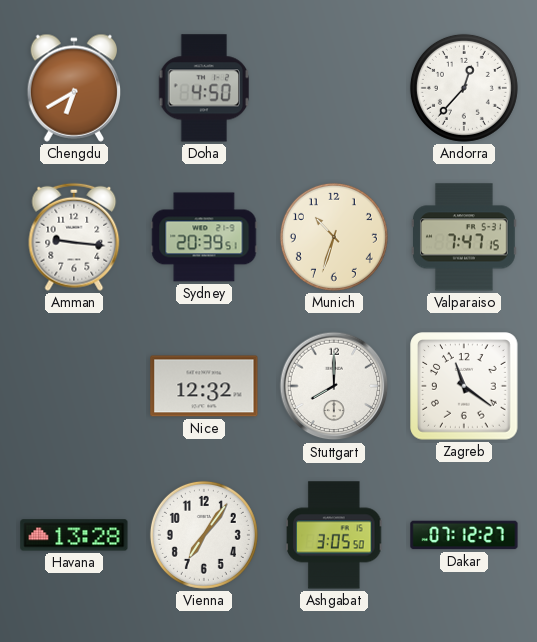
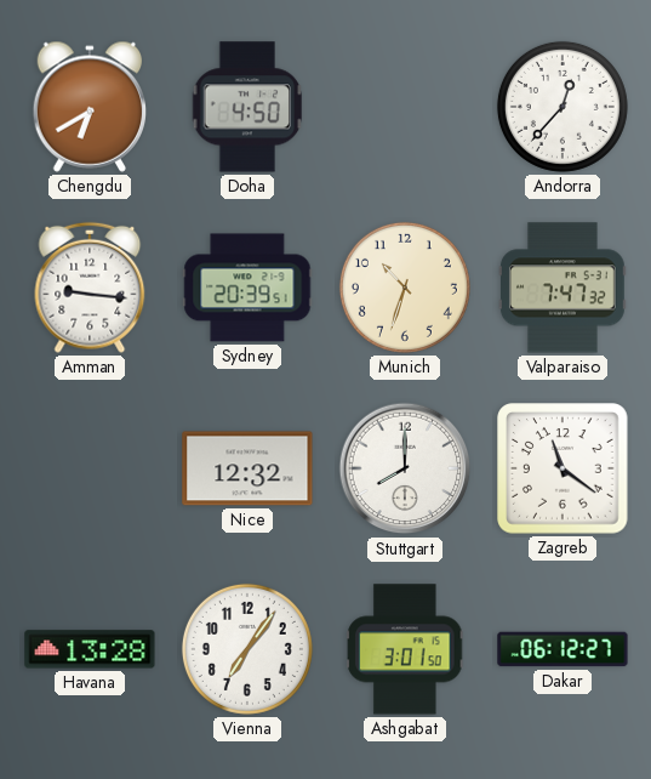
Valparaiso: 7:47:15 -> 7:47:32
Ashgabat: 3:05 -> 3:01
Dakar: 07:12 -> 06:12
